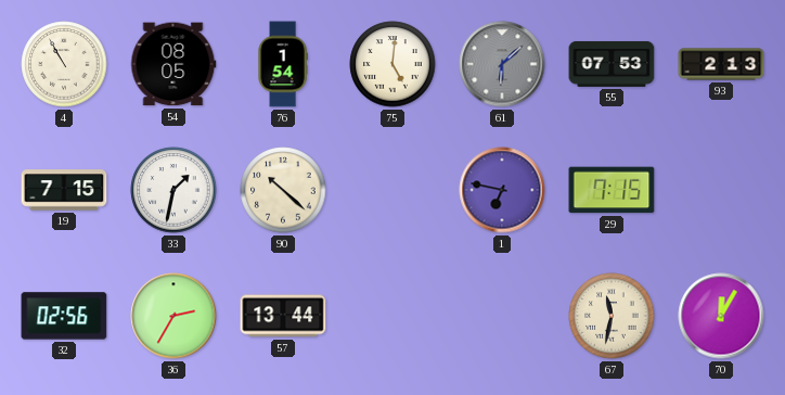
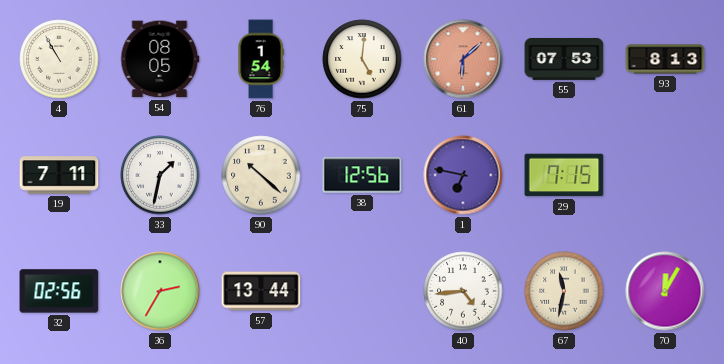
61 dial: grey -> salmon
93: 2:13 -> 8:13
19: 7:15 -> 7:11
38: none -> 12:56
40: none -> 4:44
